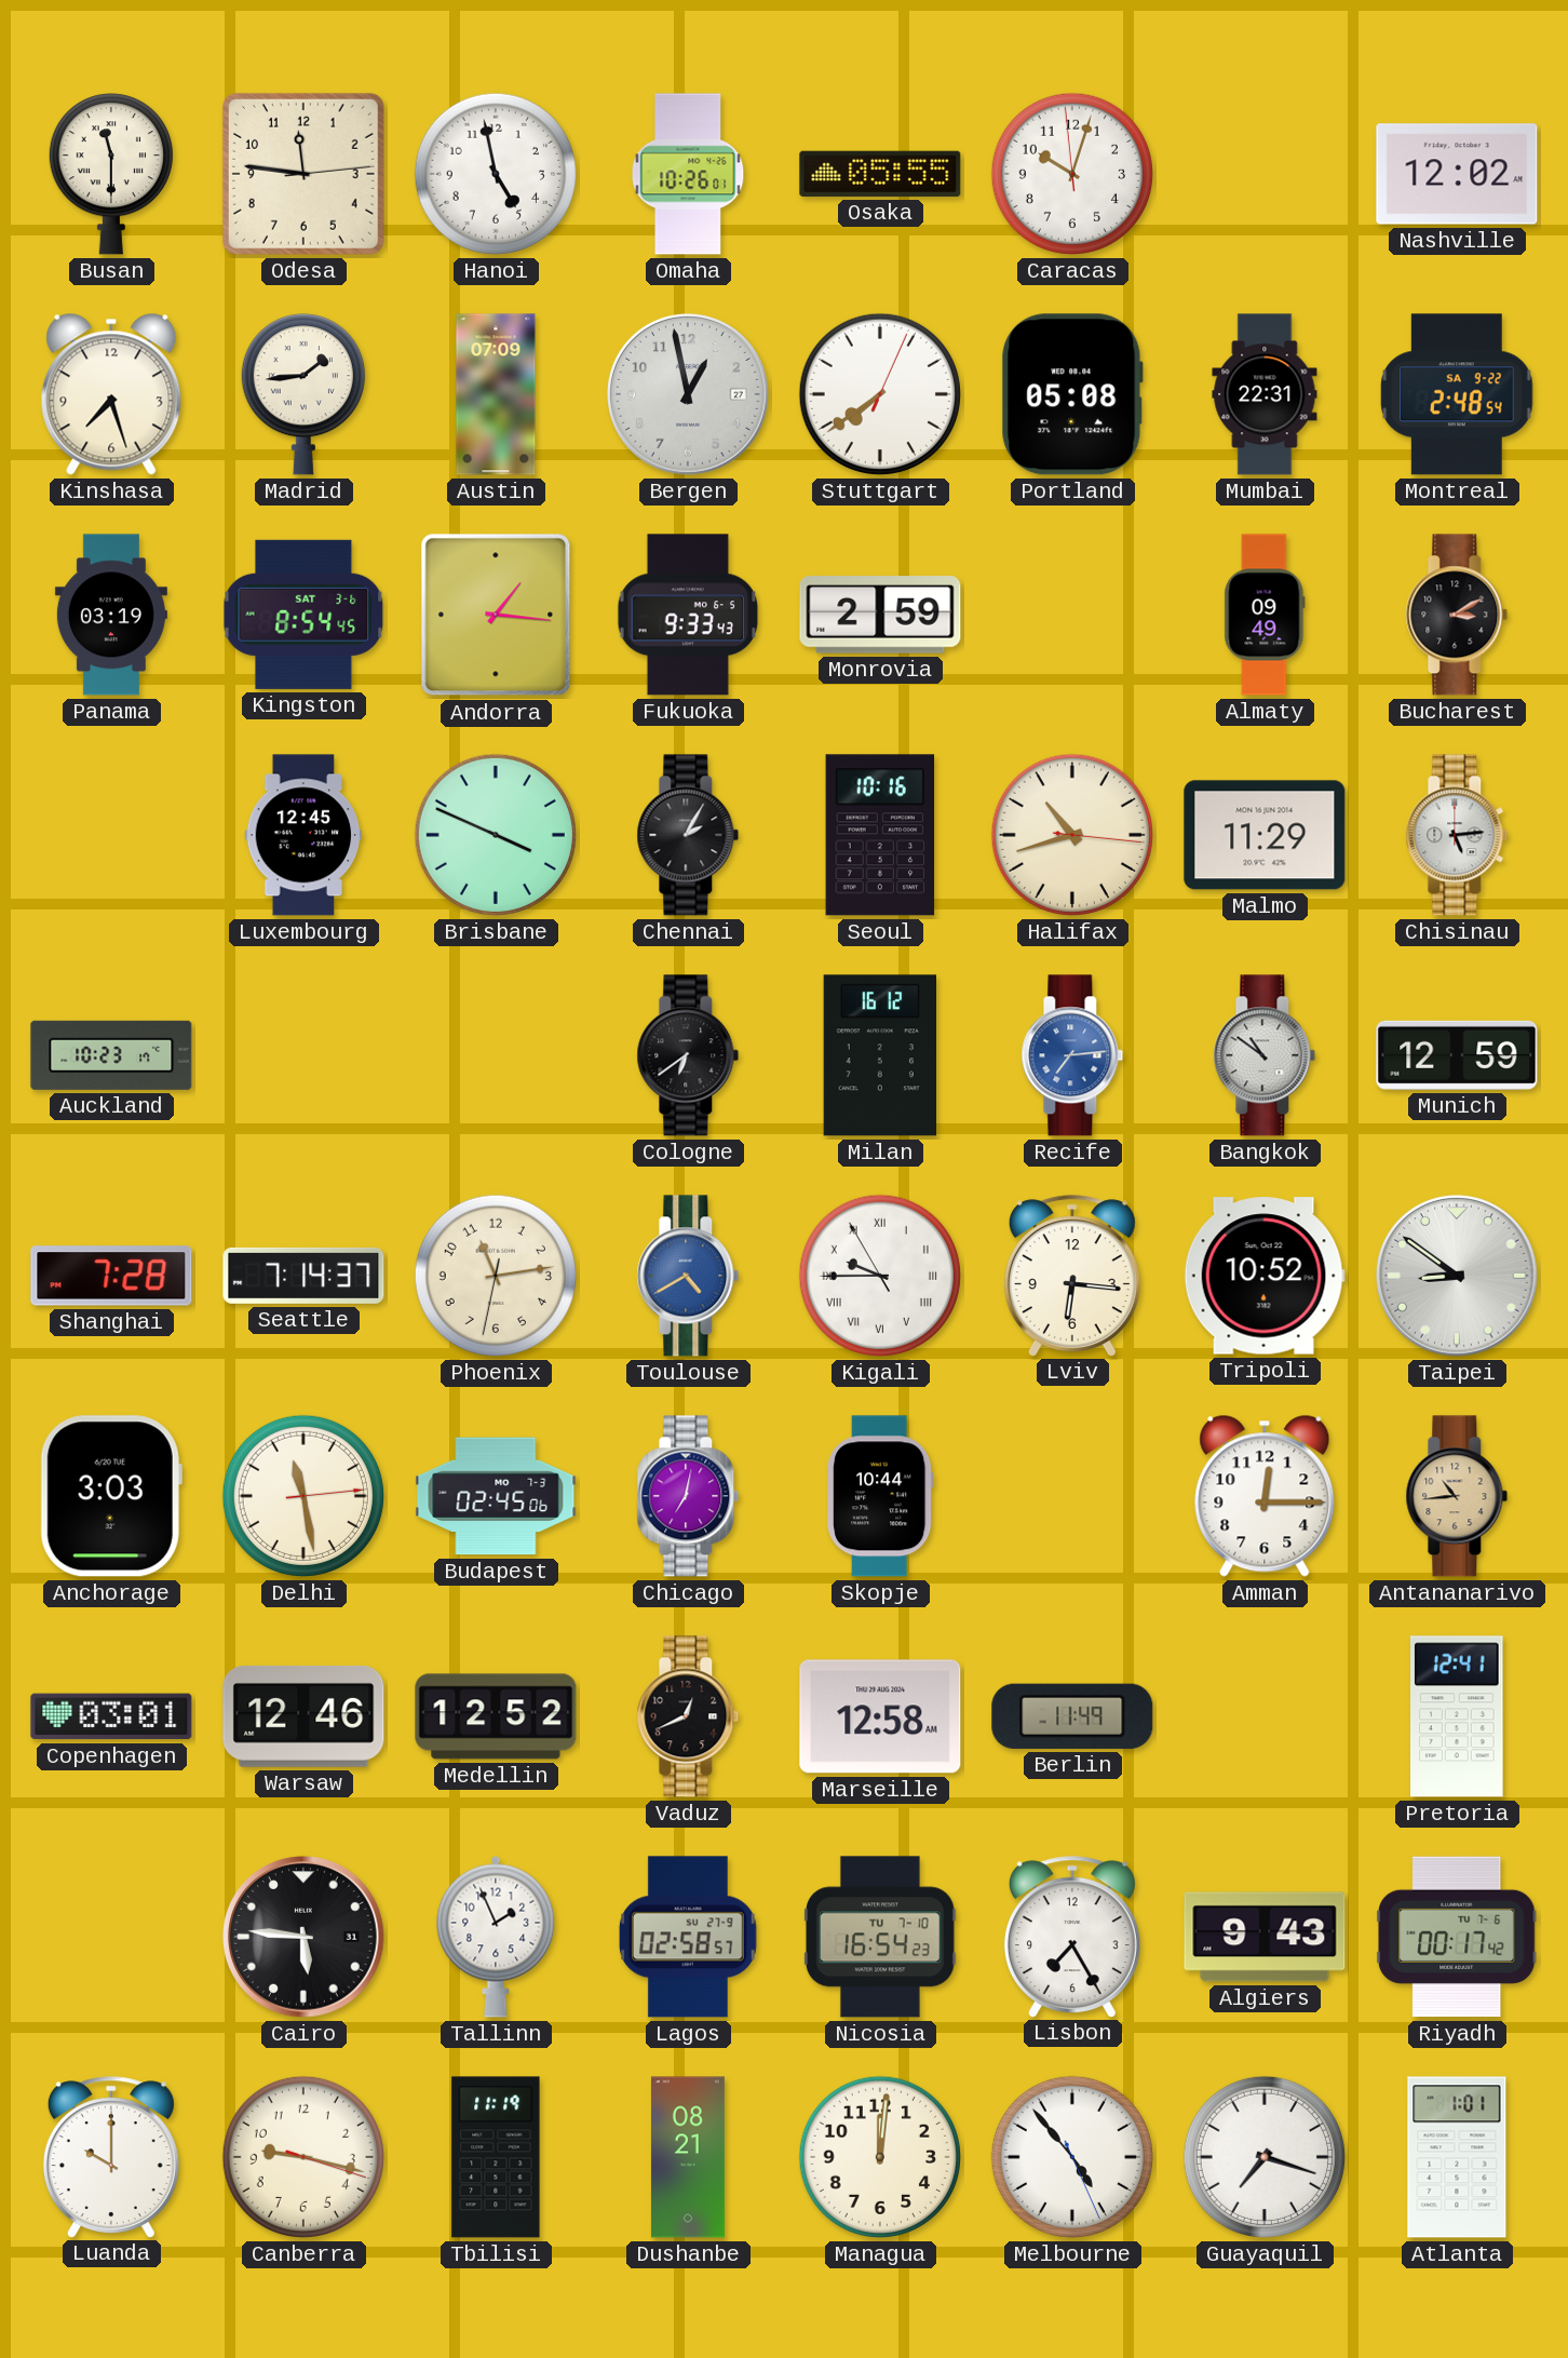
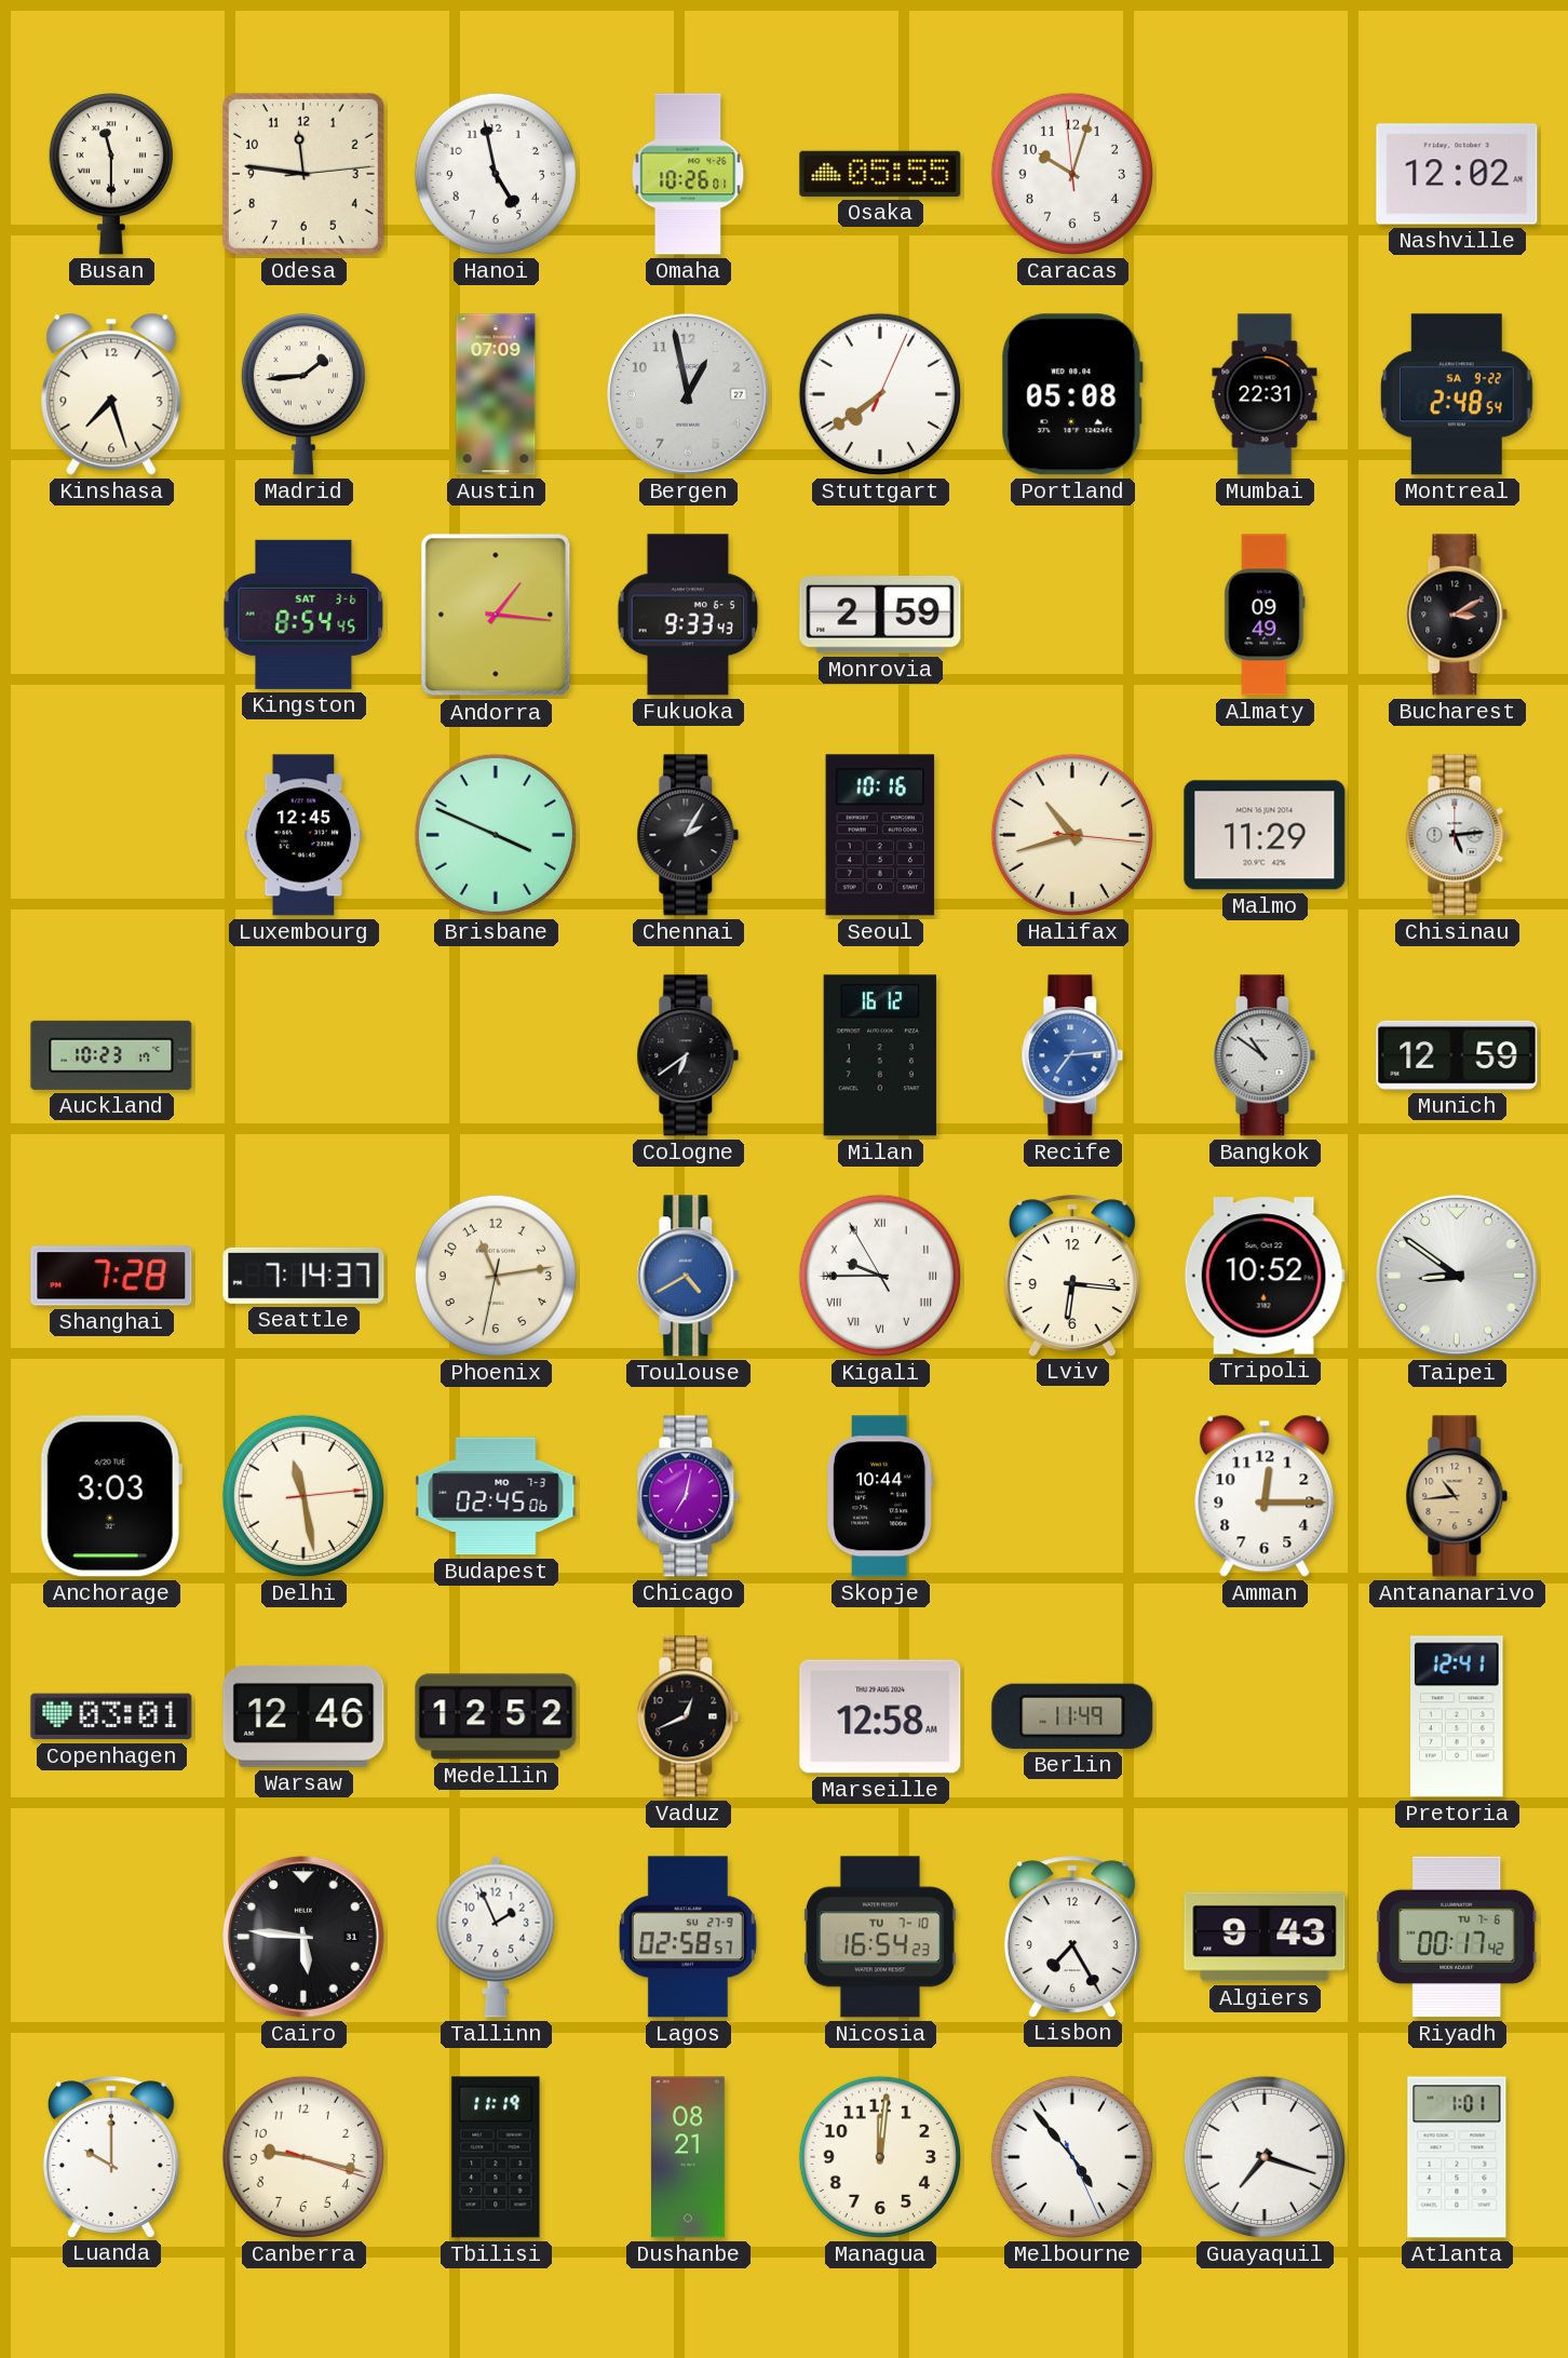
Panama: 03:19 -> none
